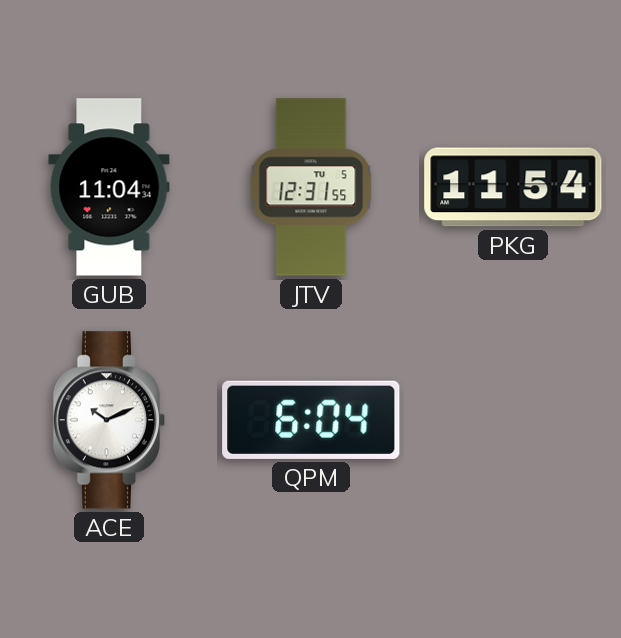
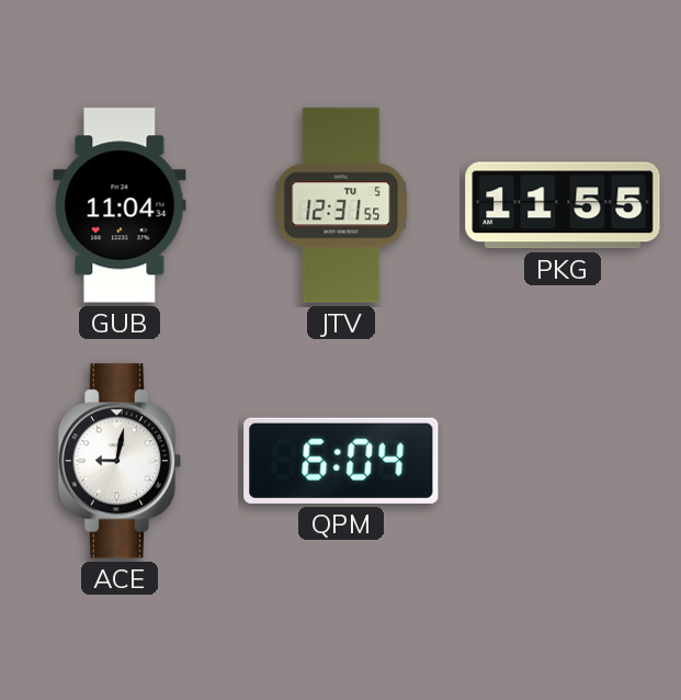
PKG: 11:54 -> 11:55
ACE: 10:11 -> 9:02
